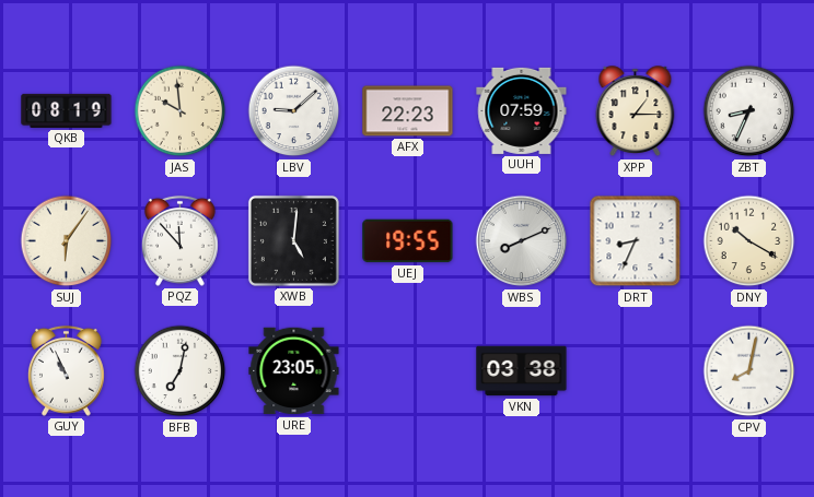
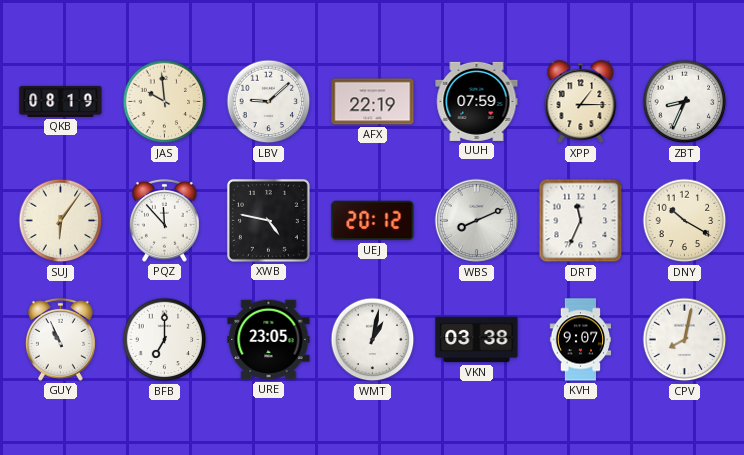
AFX: 22:23 -> 22:19
XWB: 5:01 -> 4:47
UEJ: 19:55 -> 20:12
DRT: 8:34 -> 11:34
BFB: 7:02 -> 7:00
WMT: none -> 1:02
KVH: none -> 9:07
